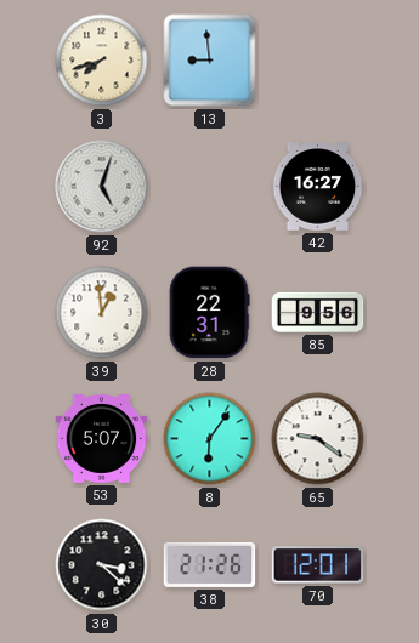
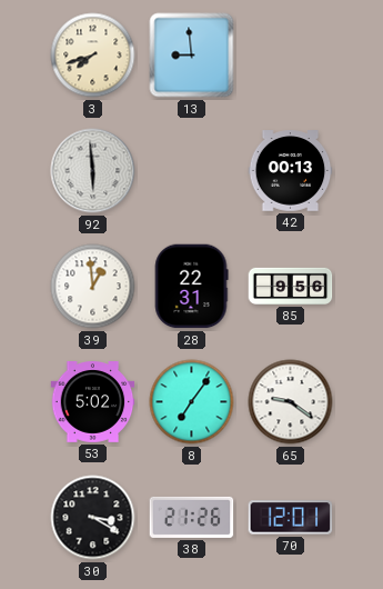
92: 5:03 -> 5:59
42: 16:27 -> 00:13
53: 5:07 -> 5:02
8: 6:06 -> 7:06
30: 3:22 -> 3:20
